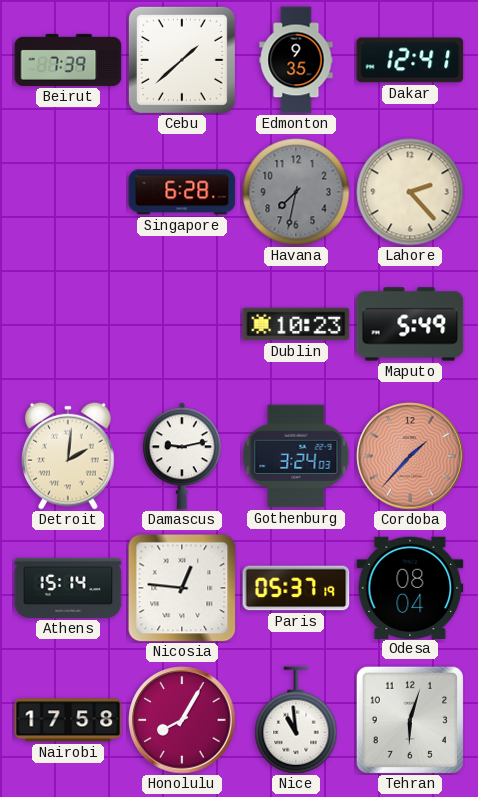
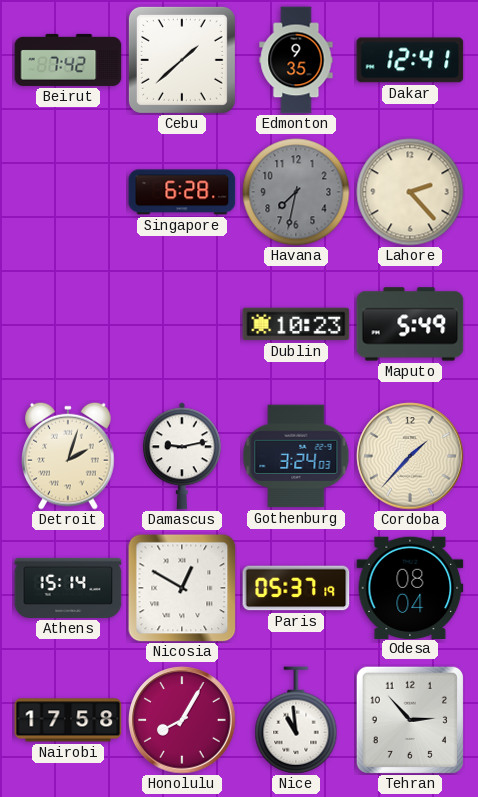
Beirut: 7:39 -> 7:42
Detroit: 2:01 -> 2:03
Cordoba dial: salmon -> cream
Nicosia: 12:46 -> 12:50
Tehran: 6:03 -> 2:53
